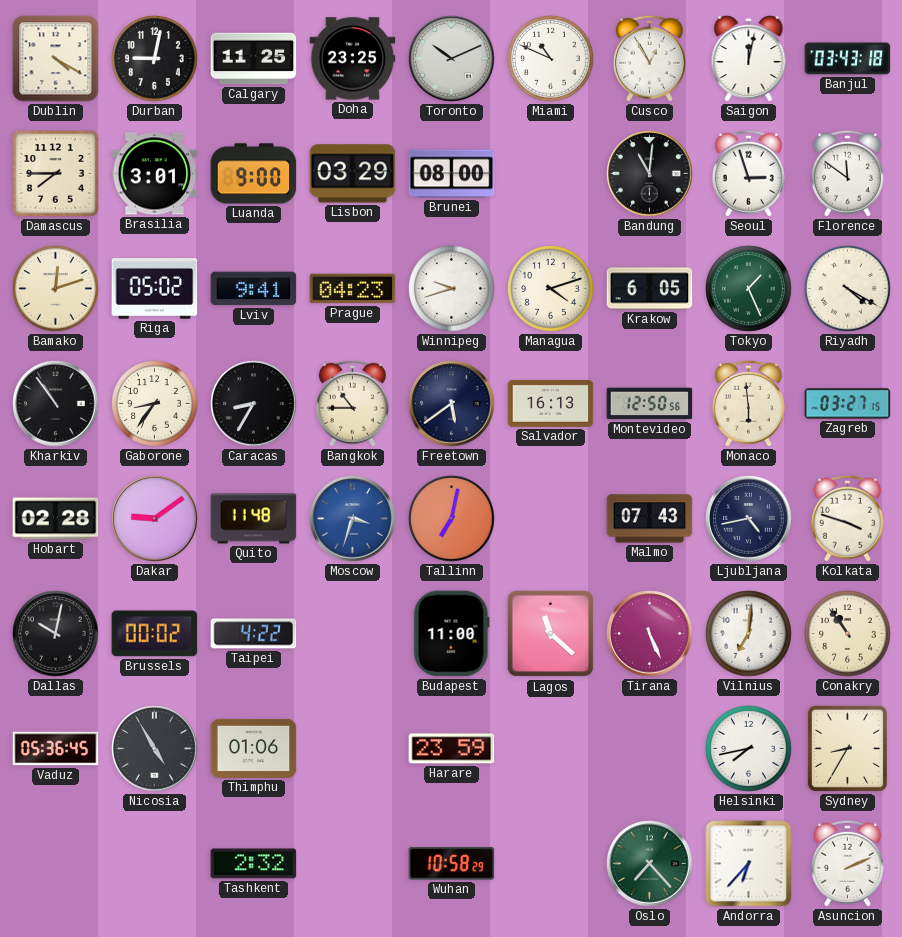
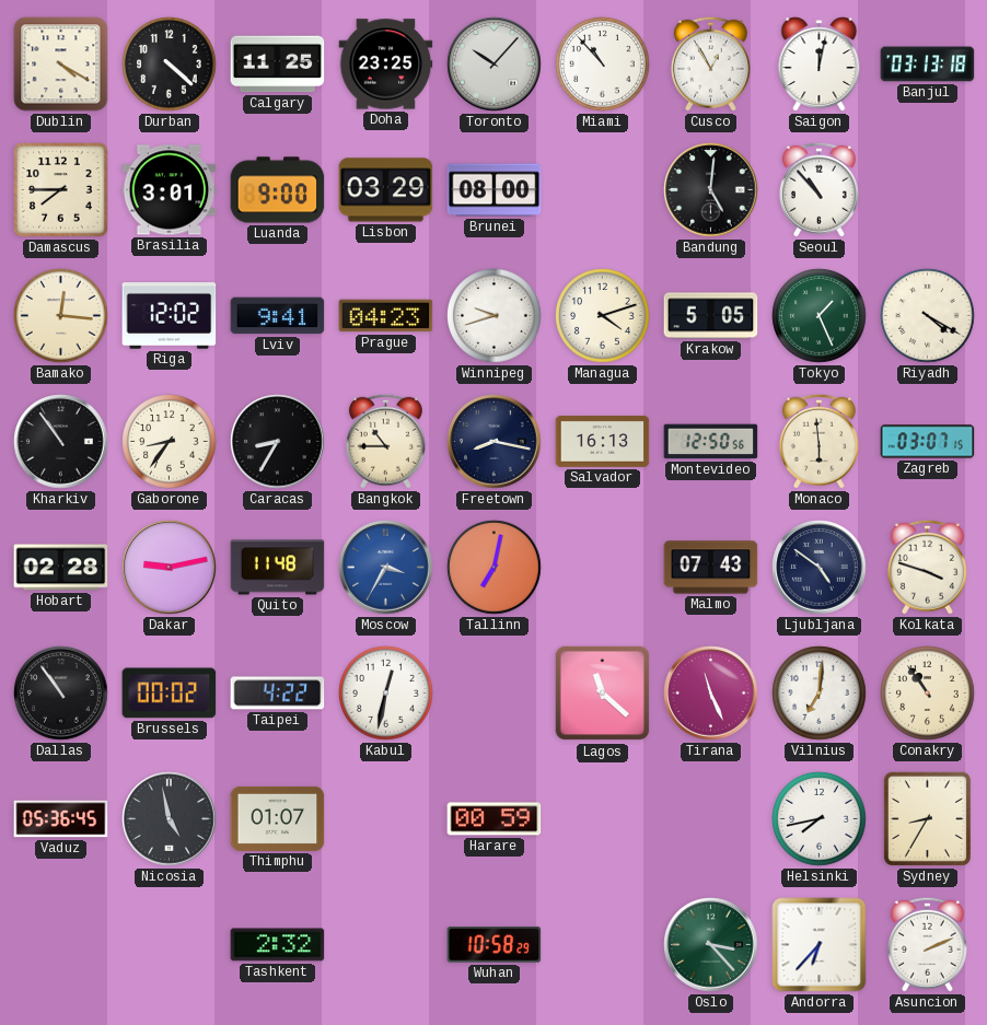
Durban: 9:02 -> 4:22
Toronto: 10:11 -> 10:07
Miami: 10:49 -> 10:53
Banjul: 03:43 -> 03:13
Bandung: 11:01 -> 5:01
Seoul: 2:57 -> 10:53
Florence: 11:51 -> none
Bamako: 12:12 -> 12:16
Riga: 05:02 -> 12:02
Krakow: 6:05 -> 5:05
Freetown: 5:39 -> 8:17
Zagreb: 03:27 -> 03:07
Dakar: 9:09 -> 9:13
Moscow: 3:33 -> 3:35
Ljubljana: 4:43 -> 4:51
Dallas: 10:02 -> 10:54
Kabul: none -> 12:32
Budapest: 11:00 -> none
Tirana: 5:26 -> 11:26
Nicosia: 4:55 -> 4:58
Thimphu: 01:06 -> 01:07
Harare: 23:59 -> 00:59
Oslo: 7:23 -> 3:23
